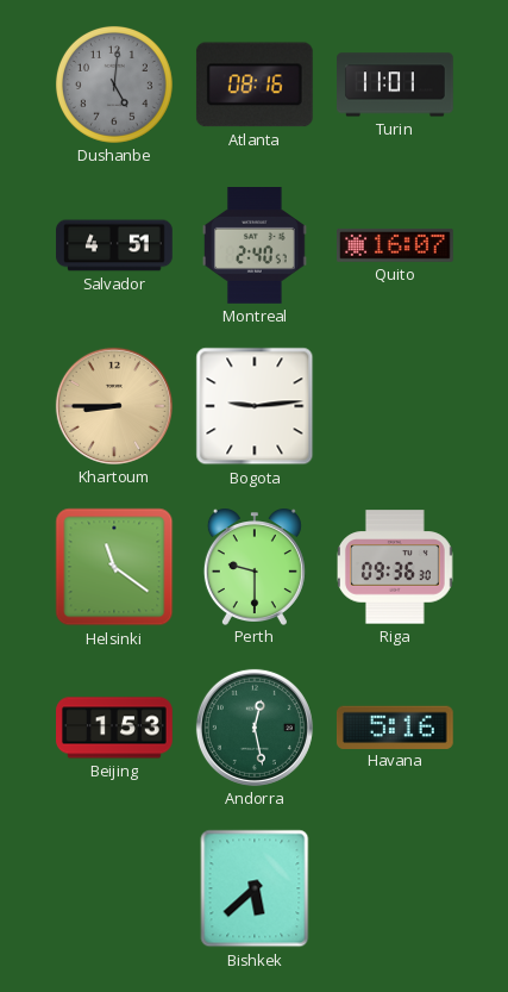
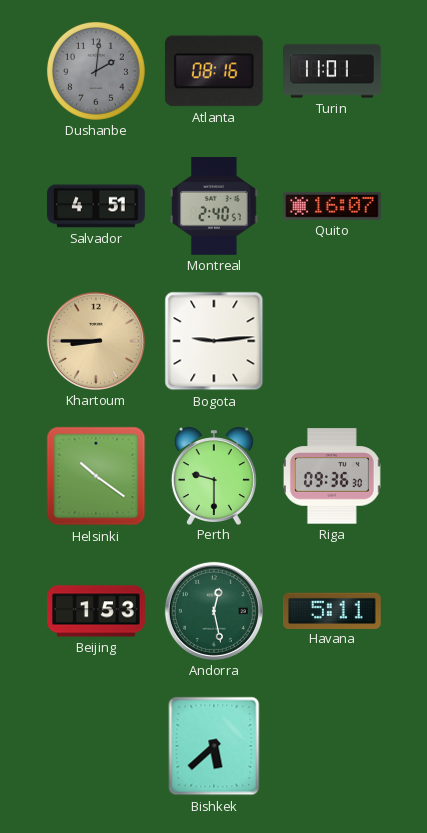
Dushanbe: 5:01 -> 2:01
Helsinki: 11:21 -> 10:21
Havana: 5:16 -> 5:11
